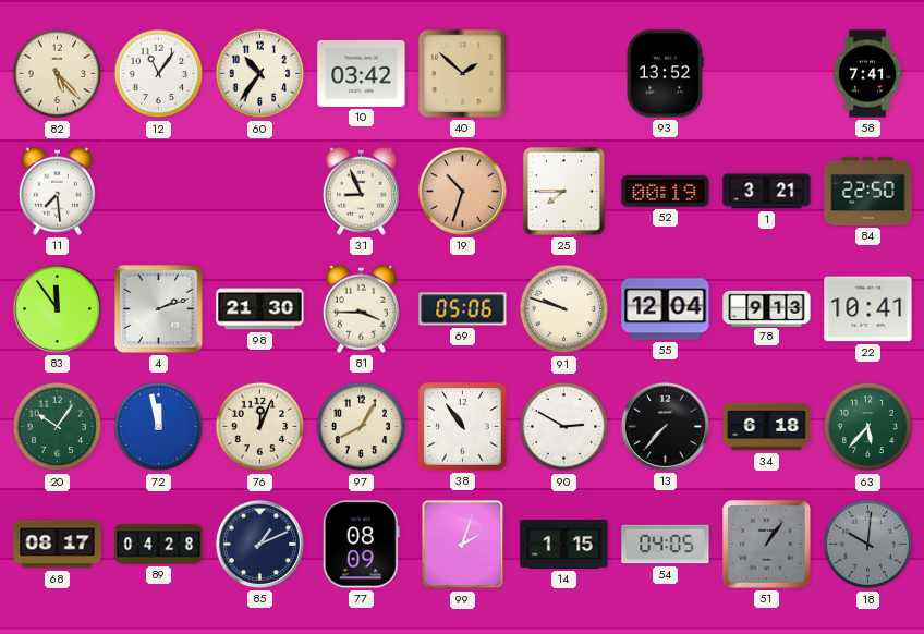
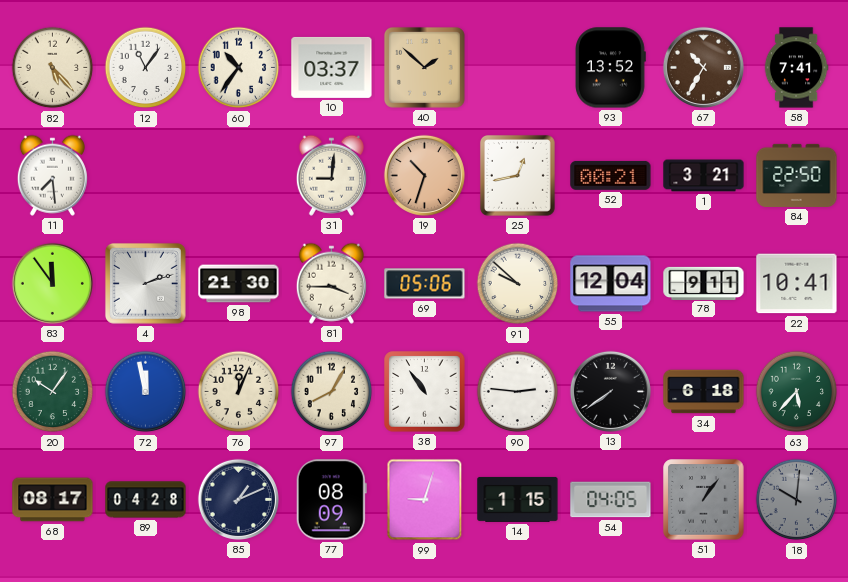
10: 03:42 -> 03:37
67: none -> 10:35
31: 8:56 -> 9:01
25: 7:45 -> 12:43
52: 00:19 -> 00:21
91: 9:48 -> 9:52
78: 9:13 -> 9:11
90: 2:50 -> 2:46
13: 7:37 -> 7:39
99: 2:03 -> 9:03
